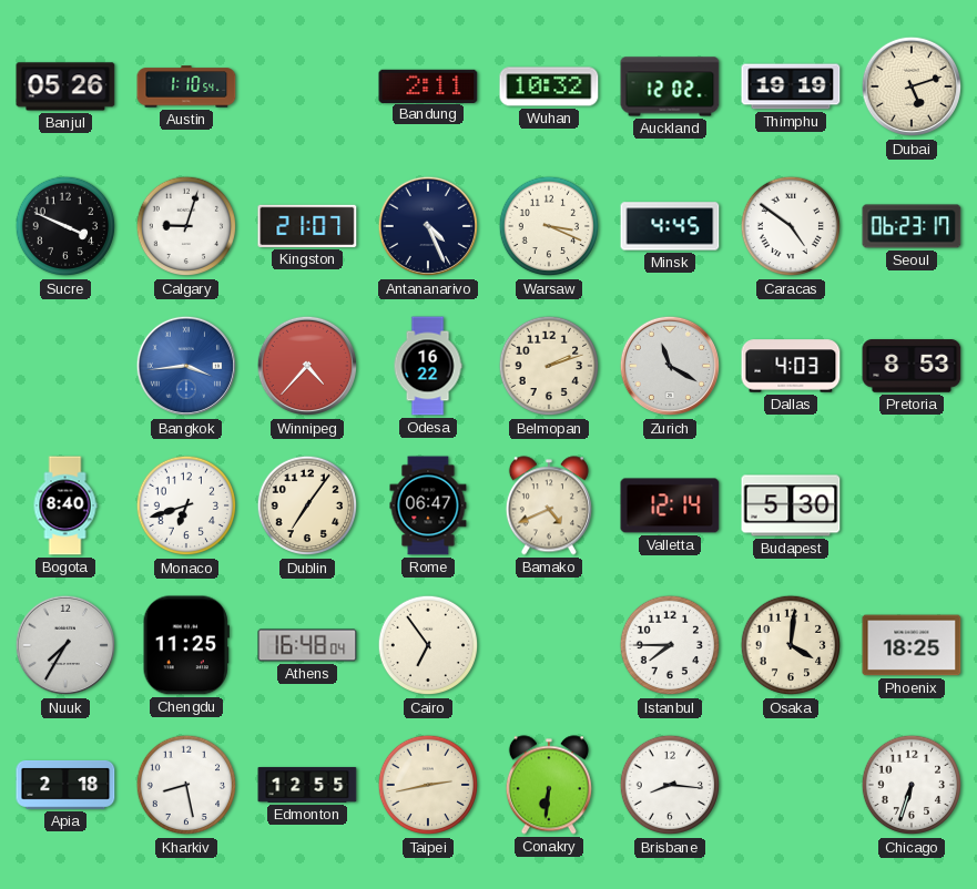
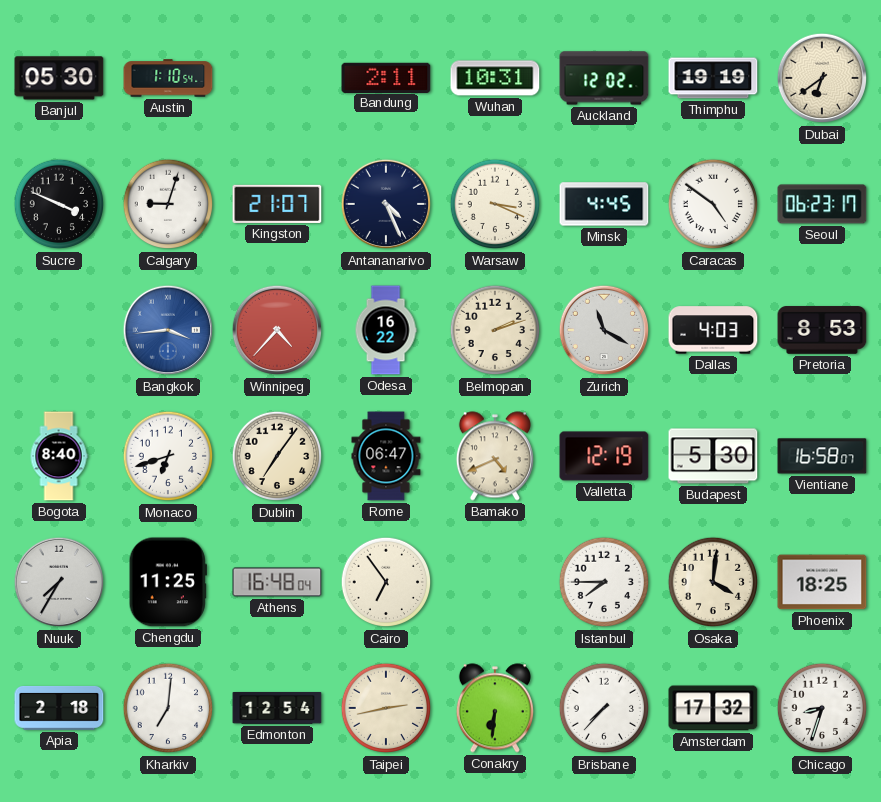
Banjul: 05:26 -> 05:30
Wuhan: 10:32 -> 10:31
Dubai: 5:12 -> 6:39
Valletta: 12:14 -> 12:19
Vientiane: none -> 16:58
Kharkiv: 8:28 -> 7:01
Edmonton: 12:55 -> 12:54
Brisbane: 8:16 -> 7:37
Amsterdam: none -> 17:32
Chicago: 6:33 -> 8:33
